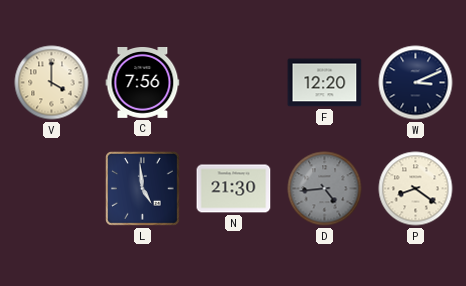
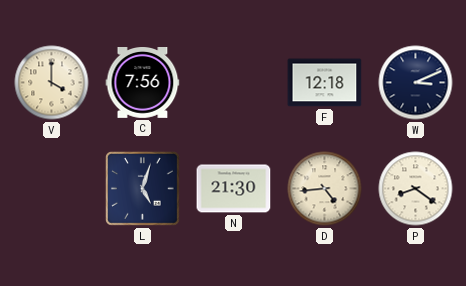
F: 12:20 -> 12:18
L: 4:59 -> 5:03
D dial: grey -> cream
